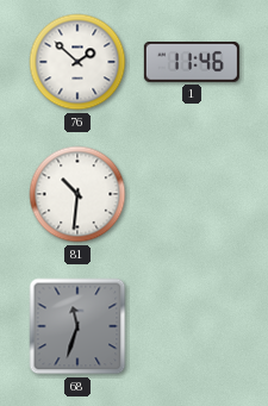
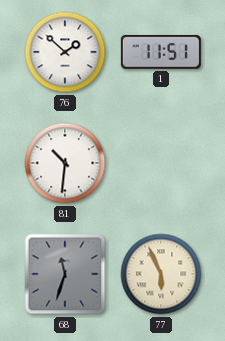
1: 11:46 -> 11:51
77: none -> 5:56
